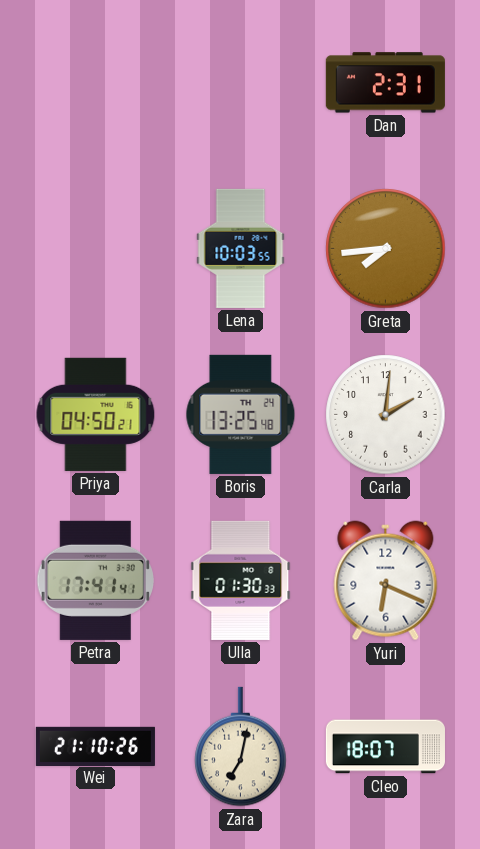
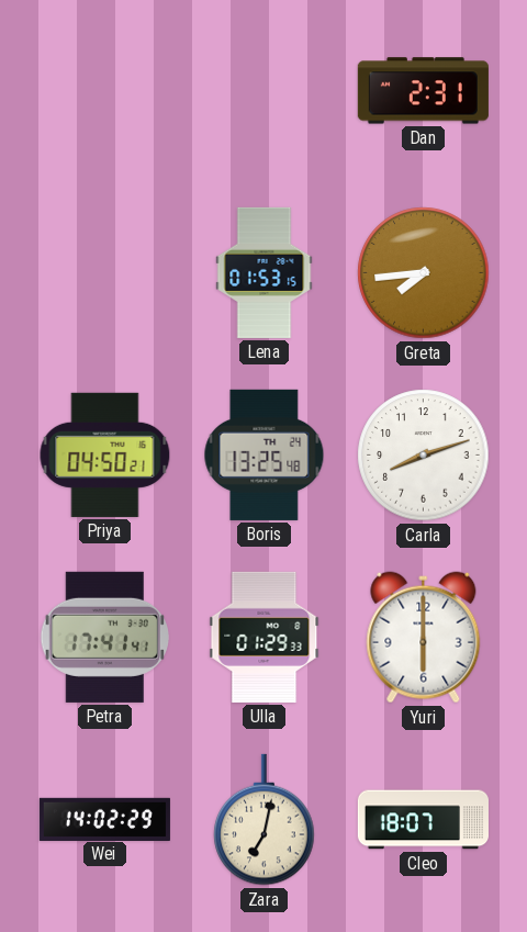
Lena: 10:03 -> 01:53
Carla: 2:01 -> 8:12
Ulla: 01:30 -> 01:29
Yuri: 6:19 -> 6:00
Wei: 21:10 -> 14:02
